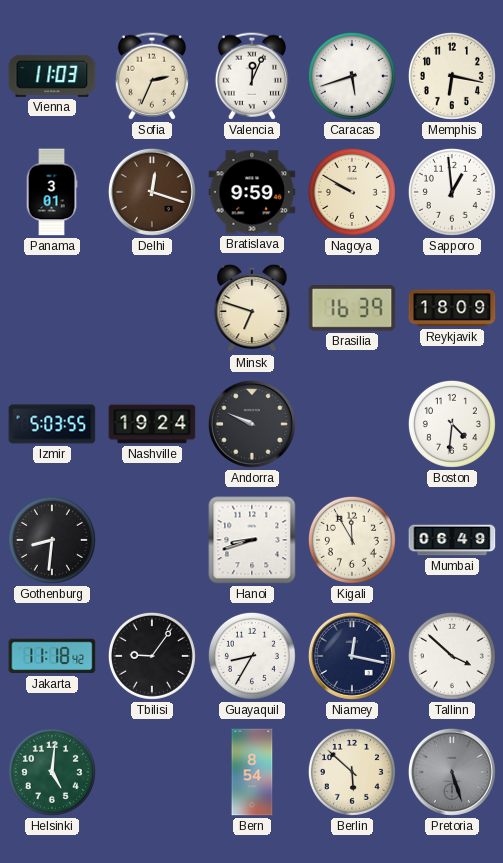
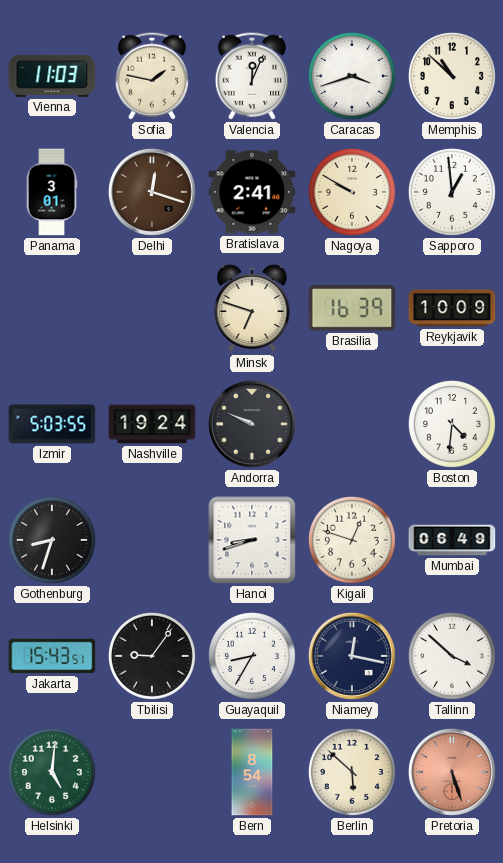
Sofia: 2:34 -> 1:47
Caracas: 5:42 -> 3:42
Memphis: 6:17 -> 10:52
Bratislava: 9:59 -> 2:41
Reykjavik: 18:09 -> 10:09
Gothenburg: 8:31 -> 8:33
Kigali: 11:55 -> 12:48
Jakarta: 11:18 -> 15:43
Pretoria dial: grey -> salmon
